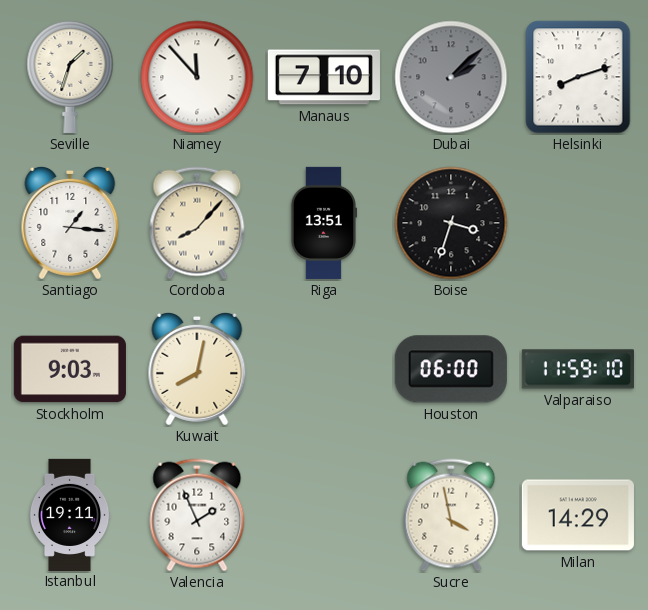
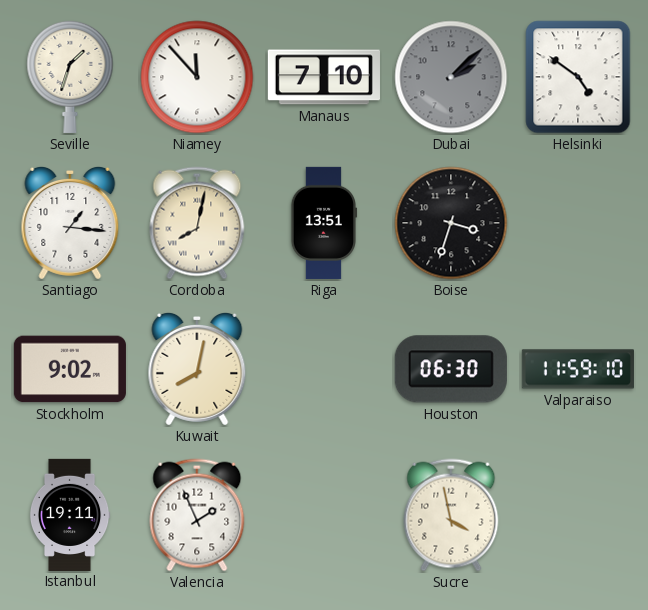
Helsinki: 8:12 -> 4:51
Cordoba: 8:07 -> 8:02
Stockholm: 9:03 -> 9:02
Houston: 06:00 -> 06:30
Milan: 14:29 -> none
